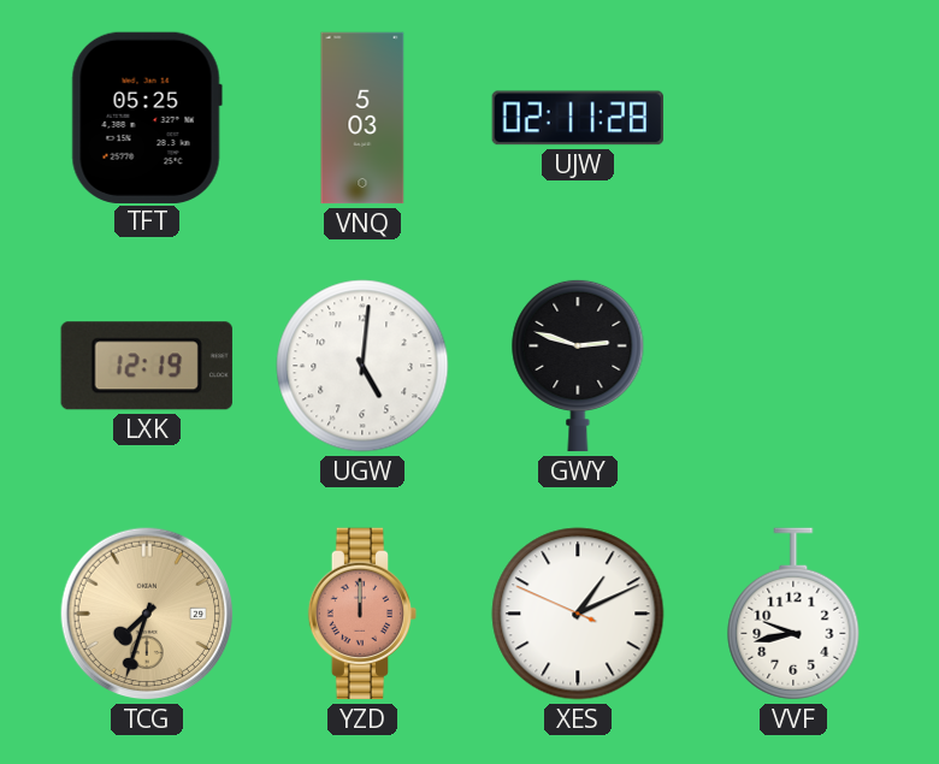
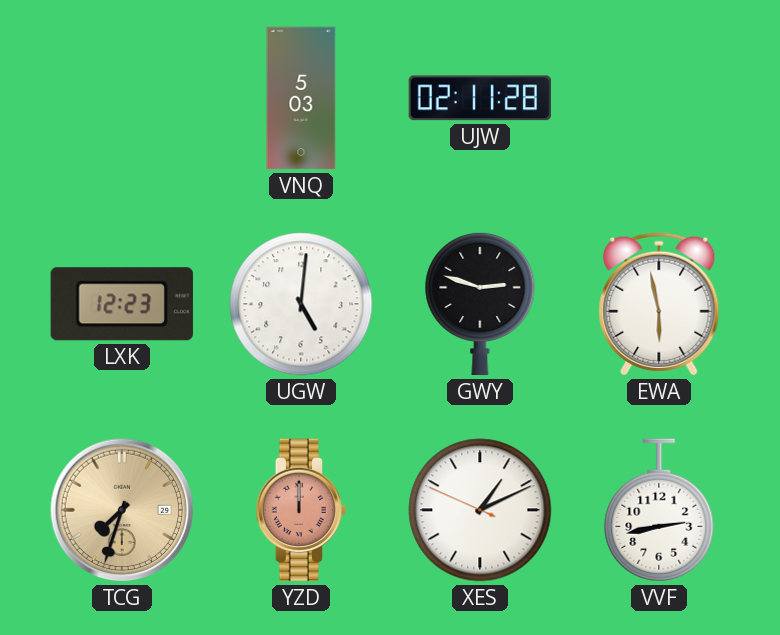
TFT: 05:25 -> none
LXK: 12:19 -> 12:23
EWA: none -> 5:58
VVF: 9:43 -> 2:43
